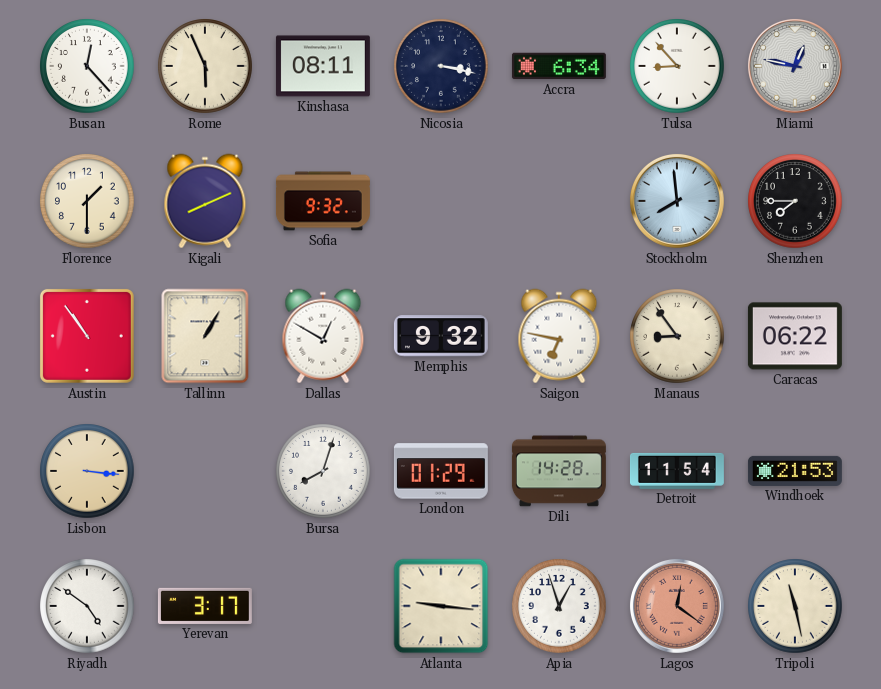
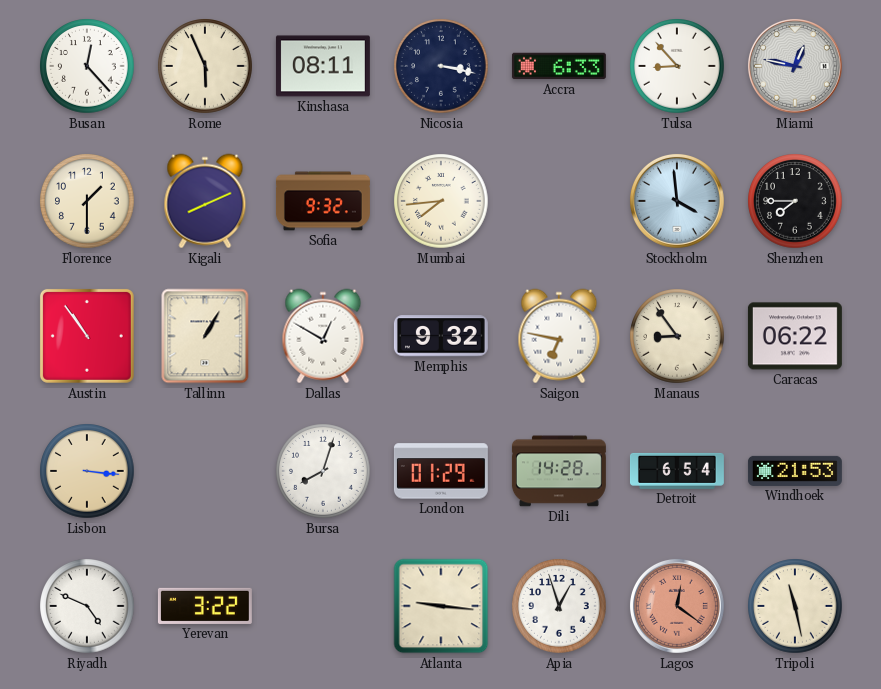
Accra: 6:34 -> 6:33
Mumbai: none -> 7:44
Stockholm: 7:59 -> 3:59
Detroit: 11:54 -> 6:54
Riyadh: 4:51 -> 4:49
Yerevan: 3:17 -> 3:22
